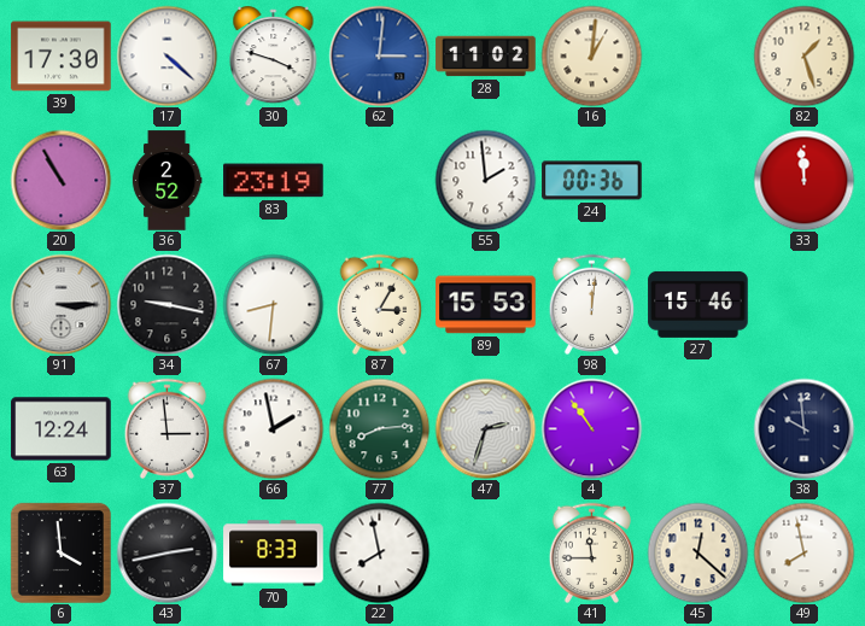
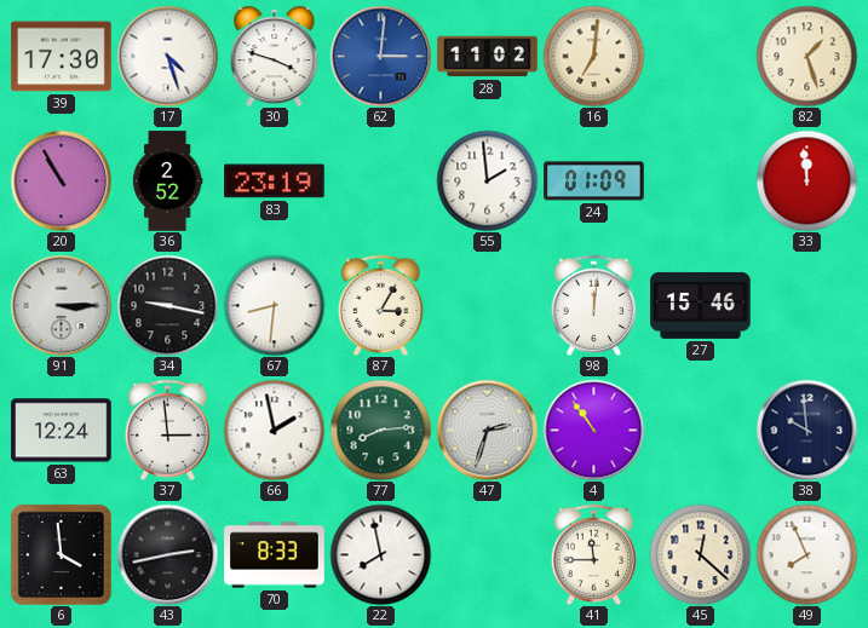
17: 4:22 -> 4:27
16: 1:01 -> 7:01
24: 00:36 -> 01:09
89: 15:53 -> none
49: 7:58 -> 7:56
